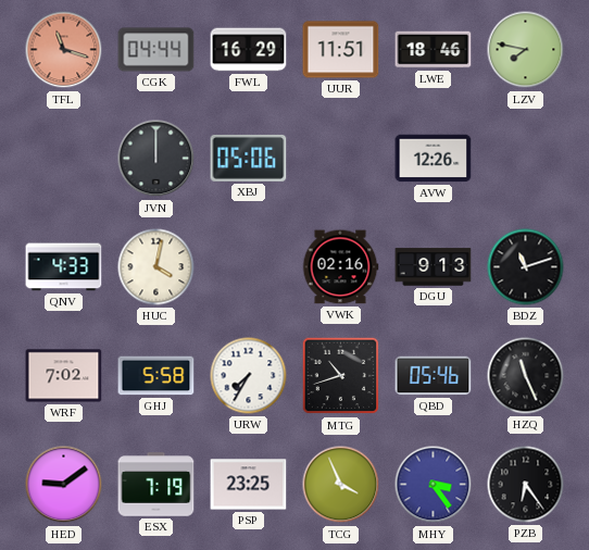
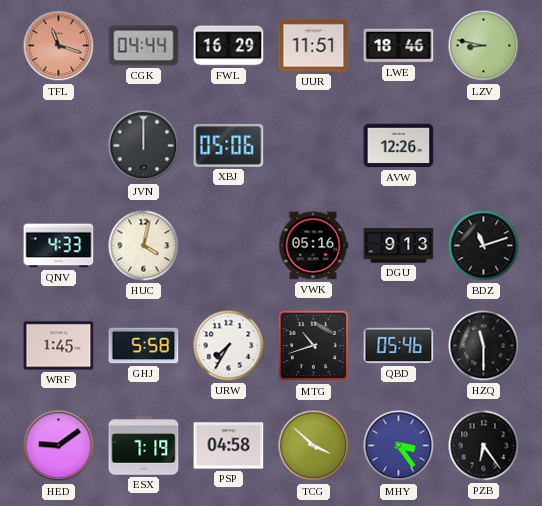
LZV: 7:47 -> 8:47
VWK: 02:16 -> 05:16
WRF: 7:02 -> 1:45
HZQ: 11:26 -> 11:30
PSP: 23:25 -> 04:58
TCG: 3:56 -> 3:52
